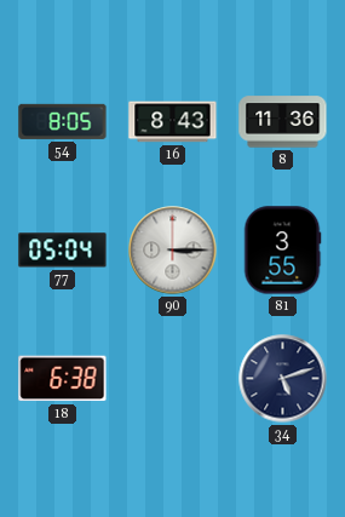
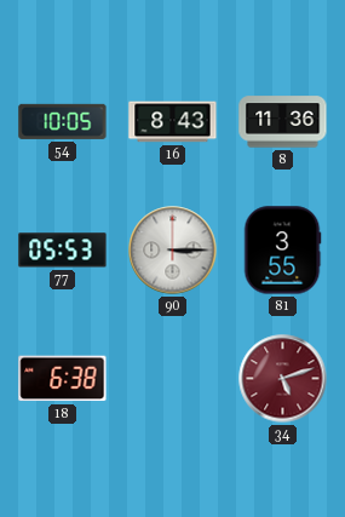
54: 8:05 -> 10:05
77: 05:04 -> 05:53
34 dial: navy -> burgundy
